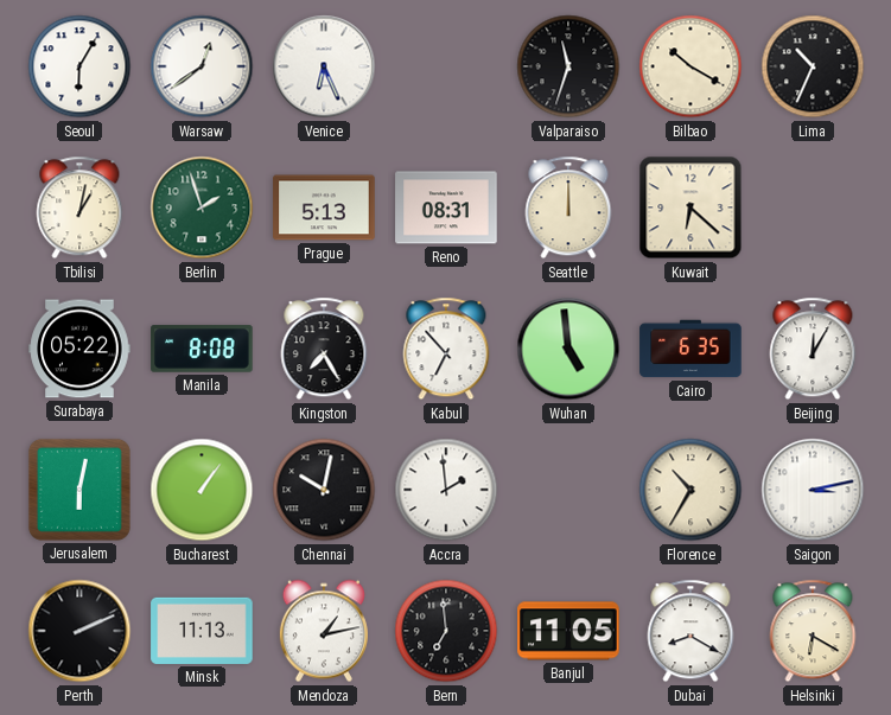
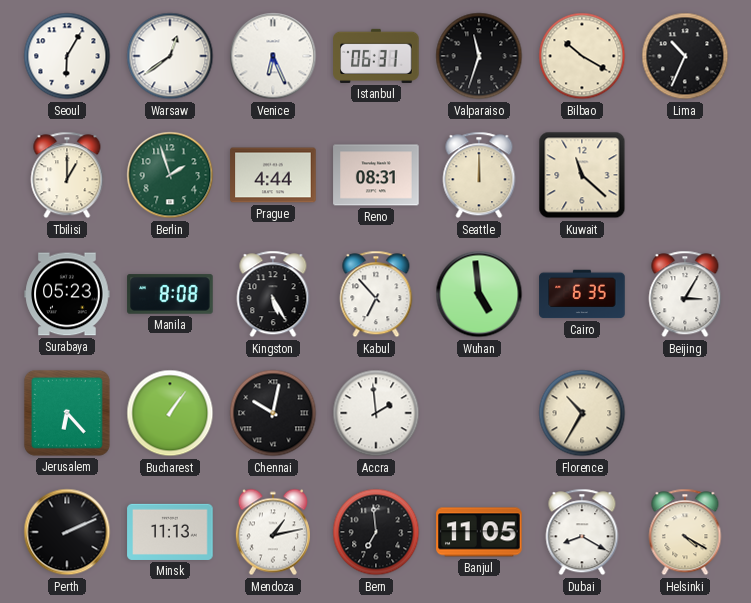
Istanbul: none -> 06:31
Tbilisi: 1:02 -> 1:00
Prague: 5:13 -> 4:44
Kuwait: 6:22 -> 11:22
Surabaya: 05:22 -> 05:23
Kingston: 7:25 -> 5:25
Beijing: 12:05 -> 3:05
Jerusalem: 6:02 -> 6:23
Saigon: 3:13 -> none
Helsinki: 6:20 -> 4:20
